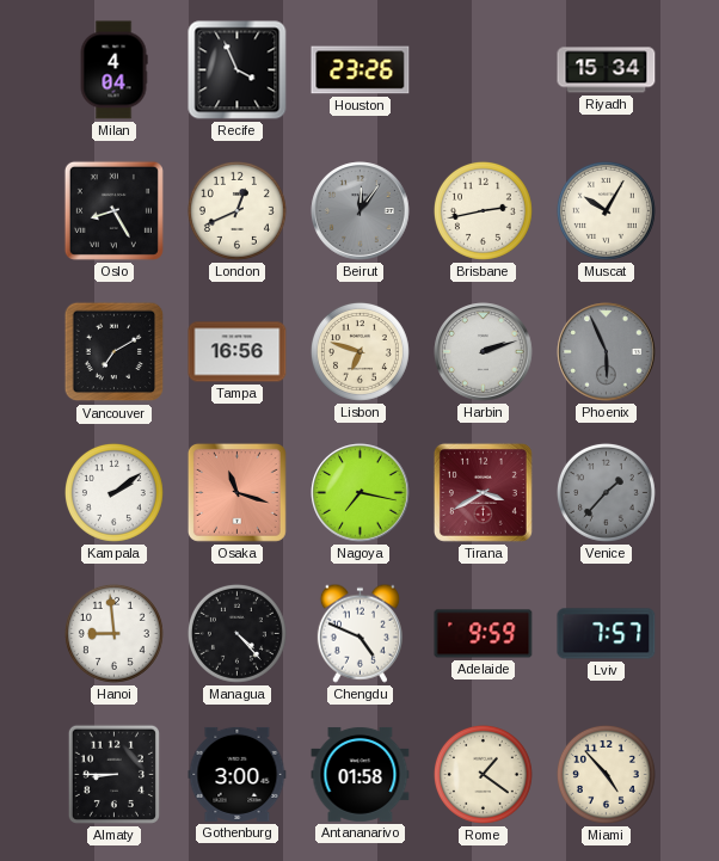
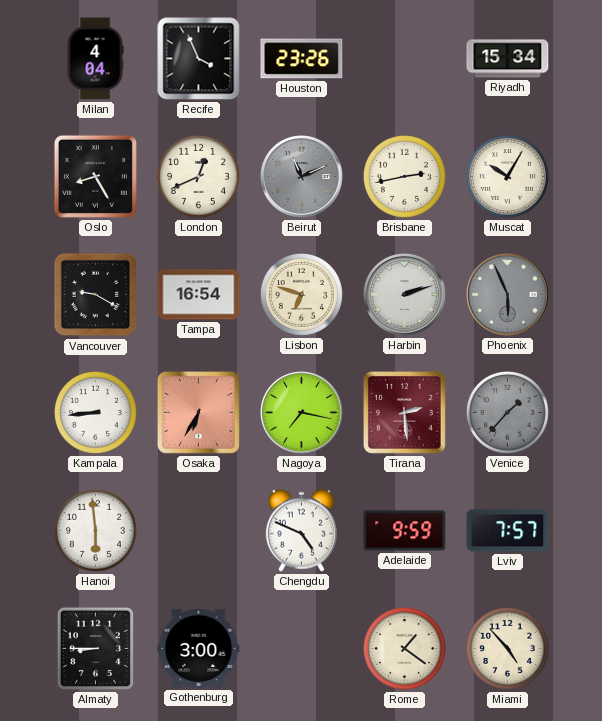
Beirut: 12:06 -> 11:11
Vancouver: 7:10 -> 9:20
Tampa: 16:56 -> 16:54
Kampala: 2:09 -> 8:44
Osaka: 11:18 -> 6:35
Tirana: 3:40 -> 2:29
Hanoi: 8:59 -> 5:59
Managua: 4:23 -> none
Antananarivo: 01:58 -> none
